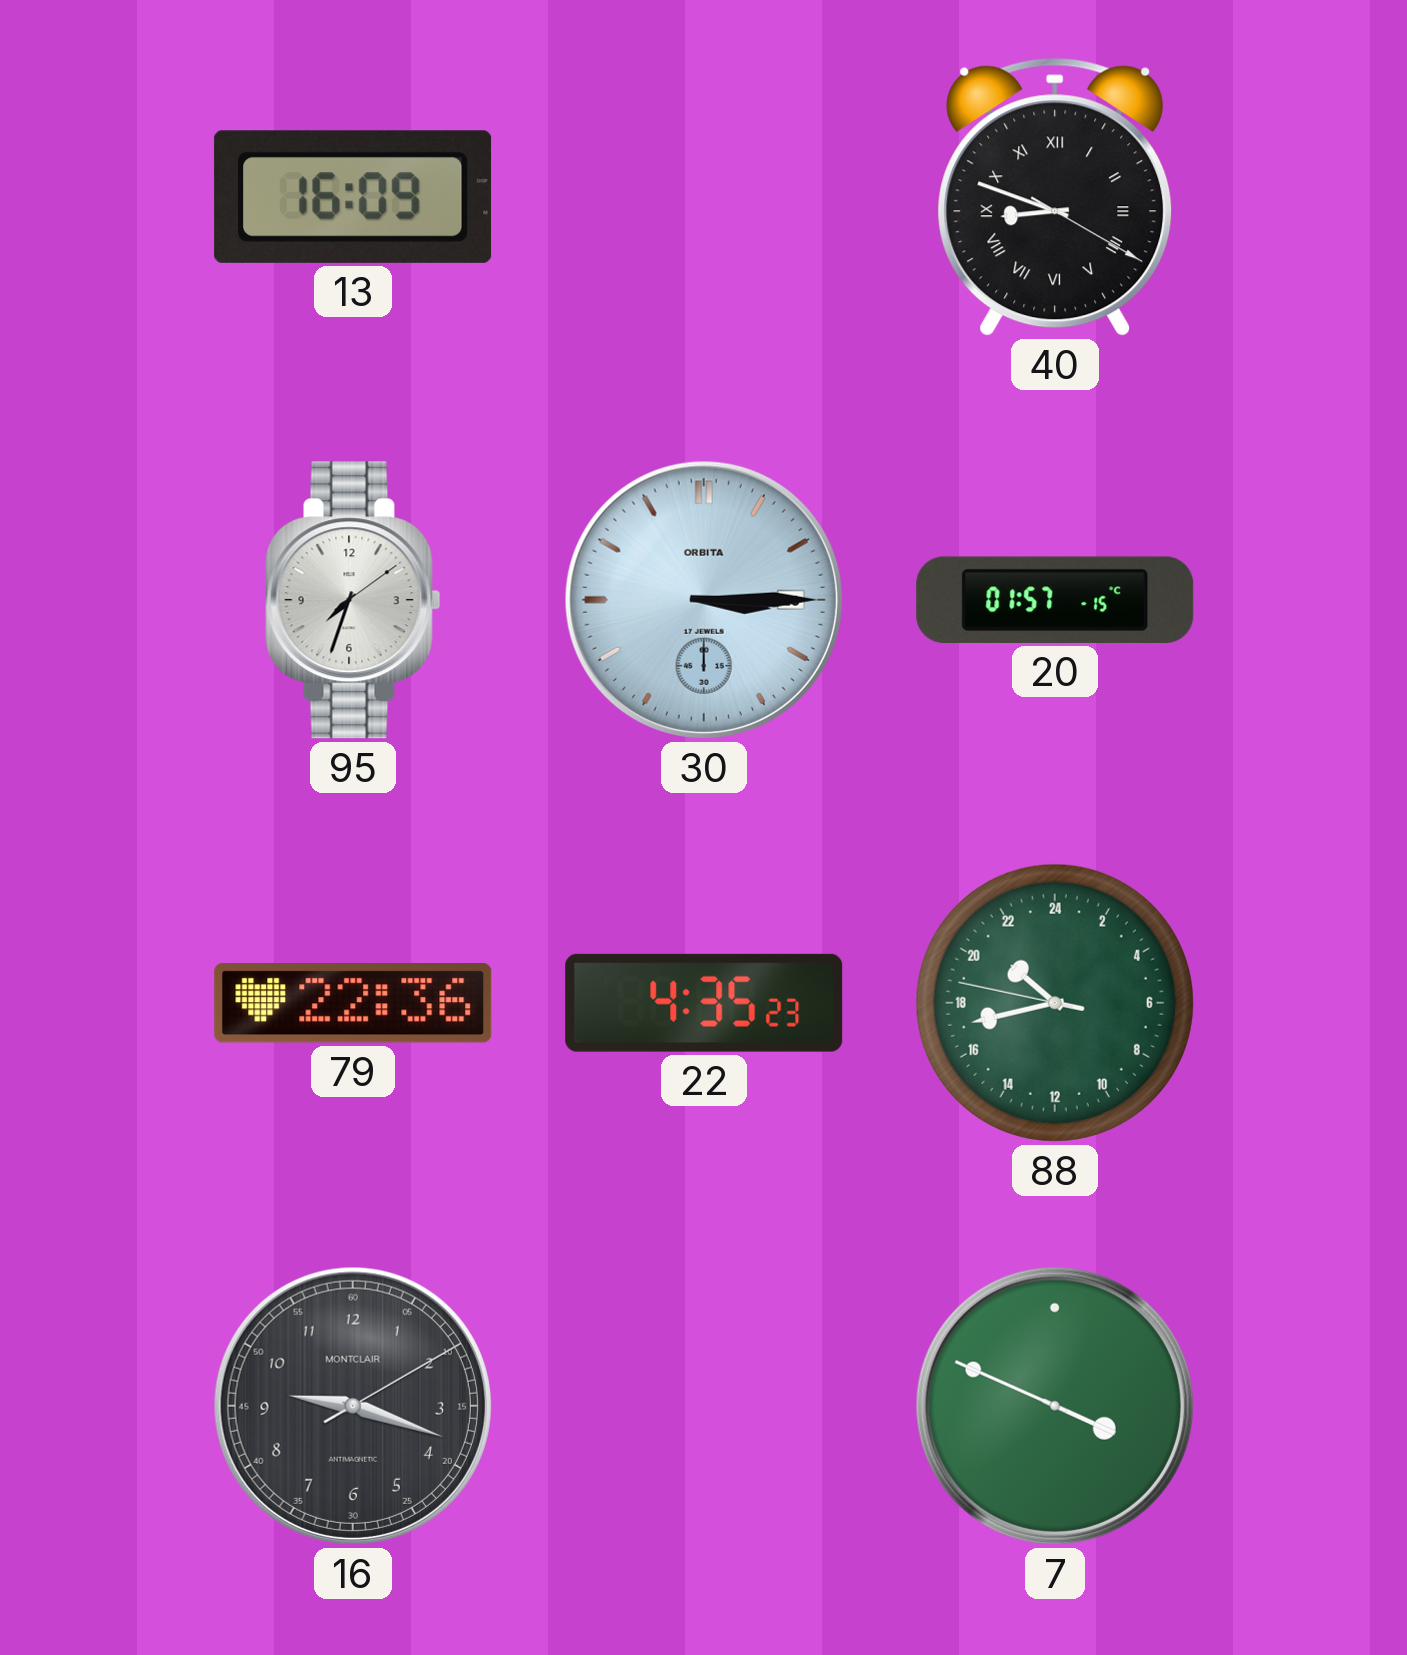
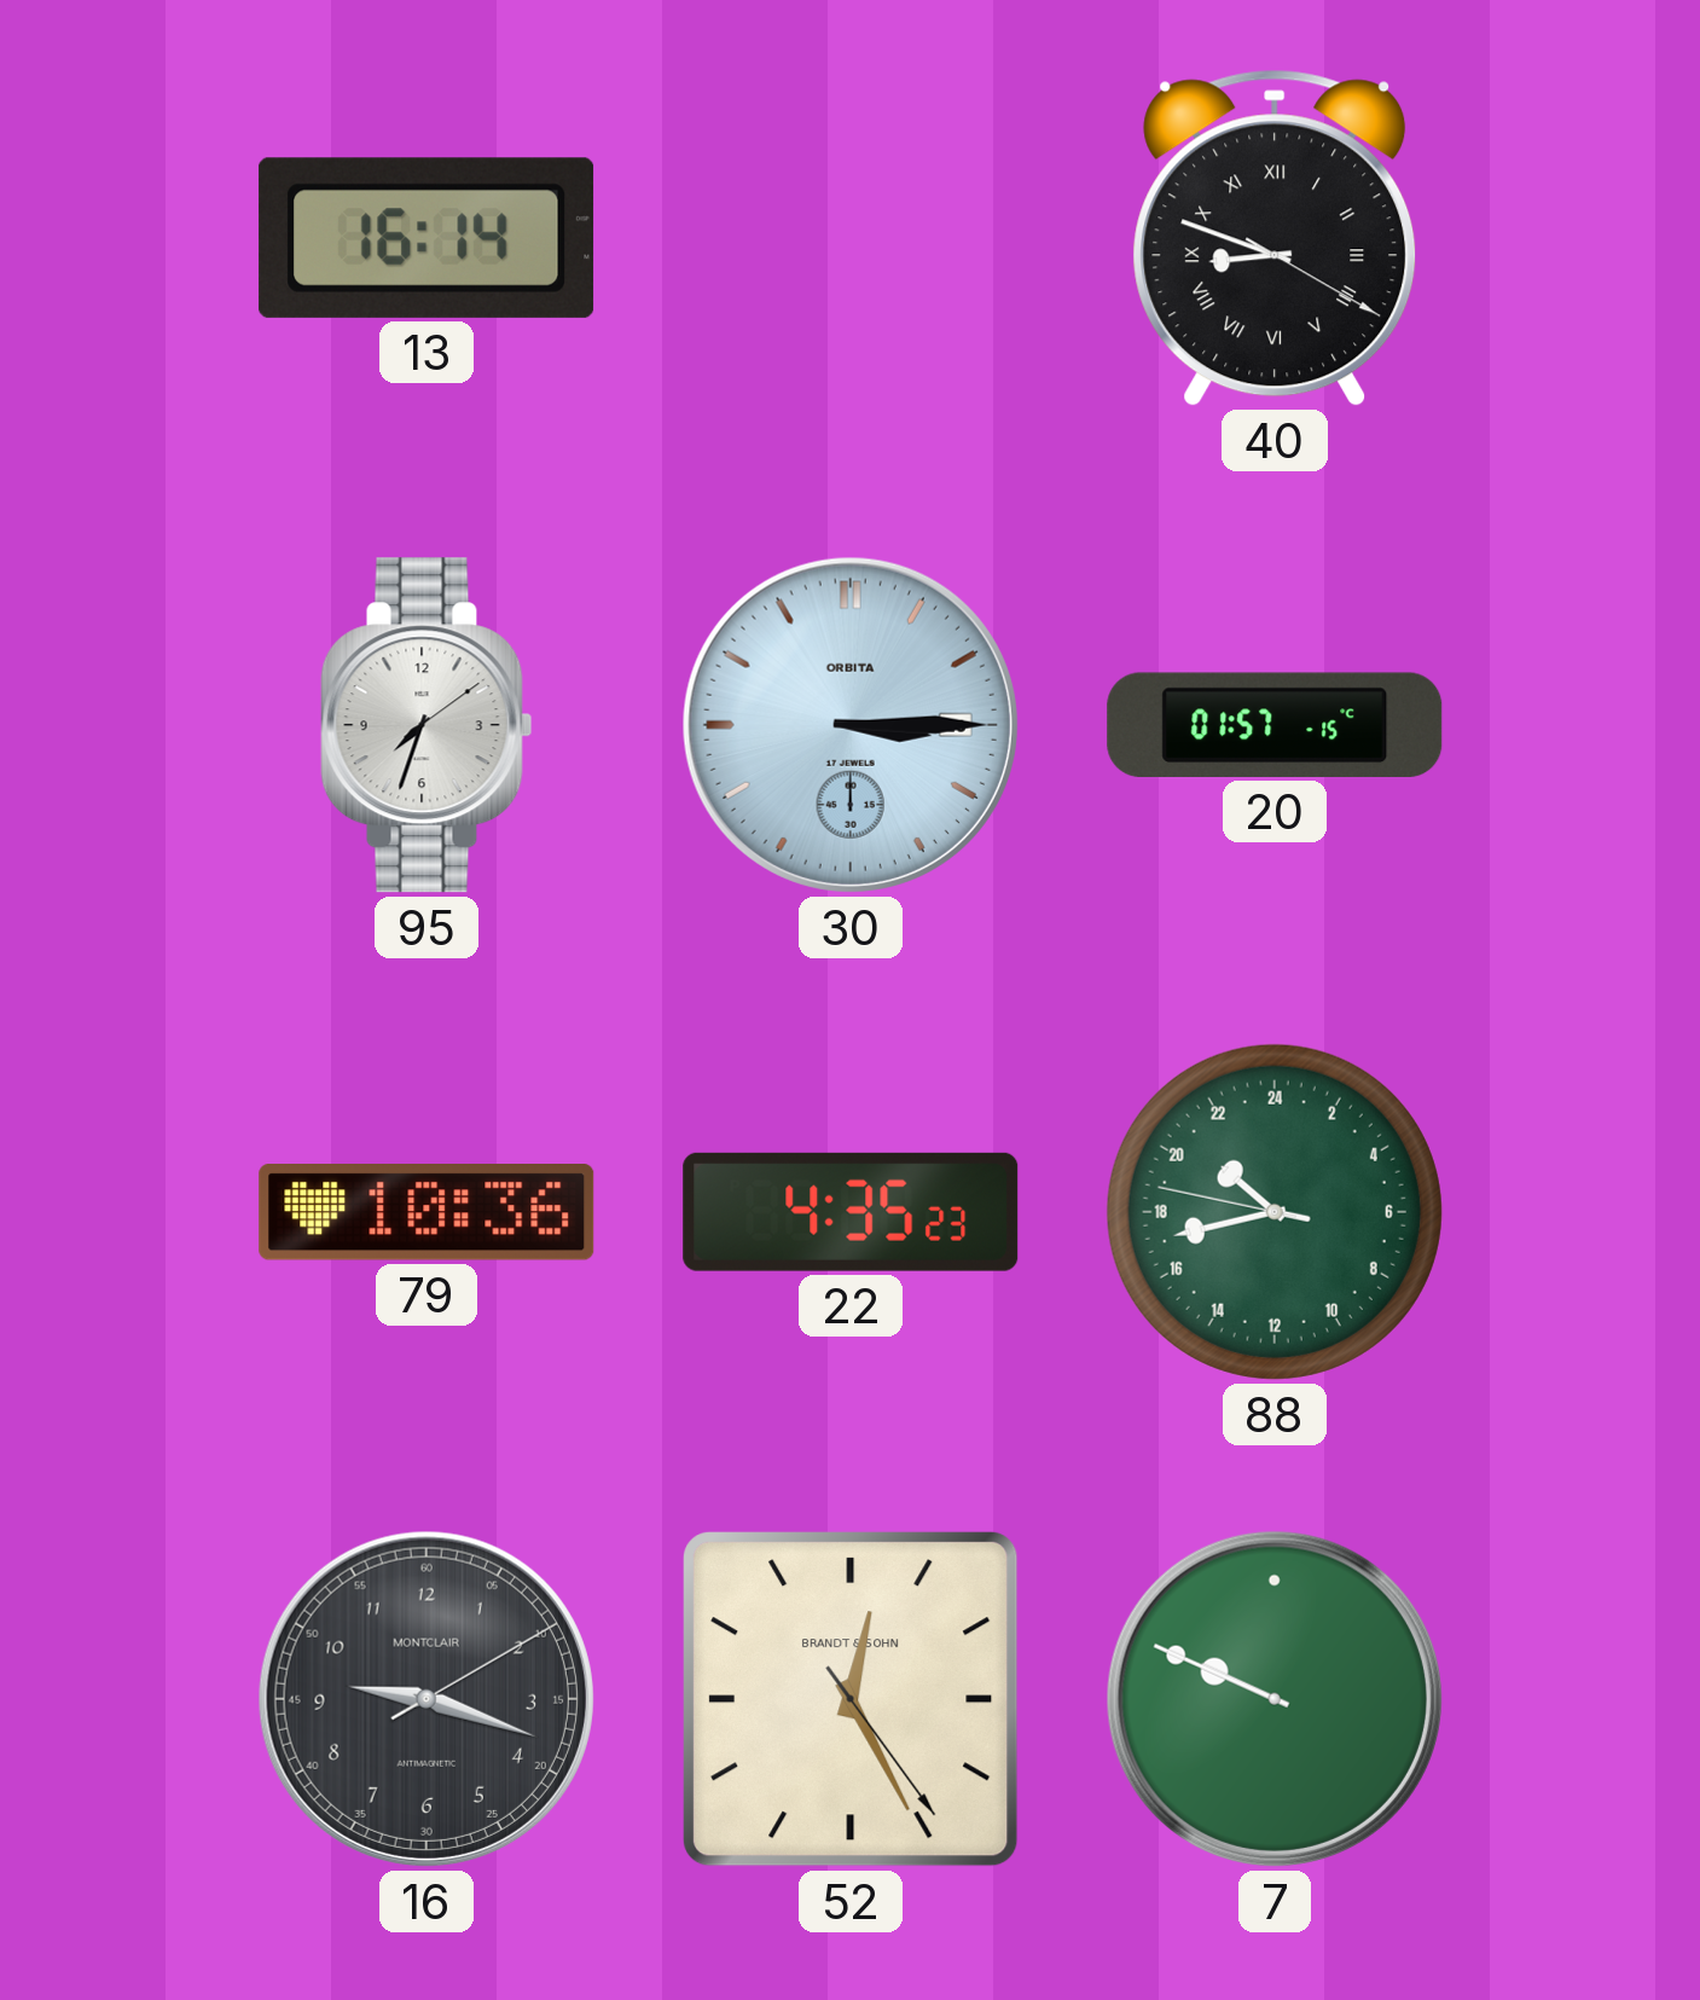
13: 16:09 -> 16:14
79: 22:36 -> 10:36
52: none -> 12:25
7: 3:49 -> 9:49
